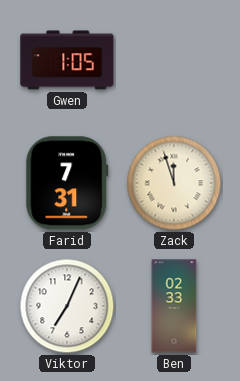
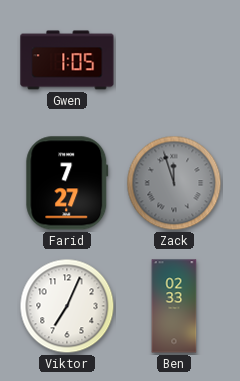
Farid: 7:31 -> 7:27
Zack dial: cream -> grey
